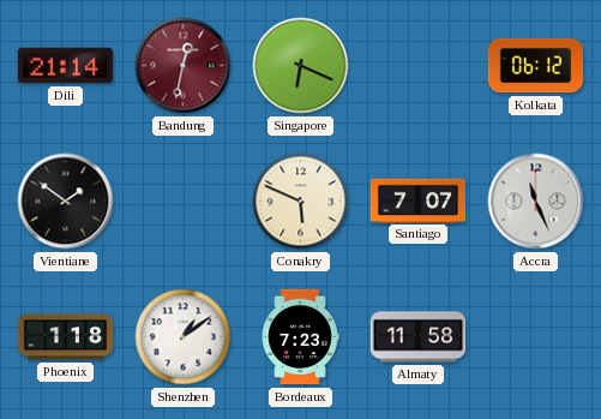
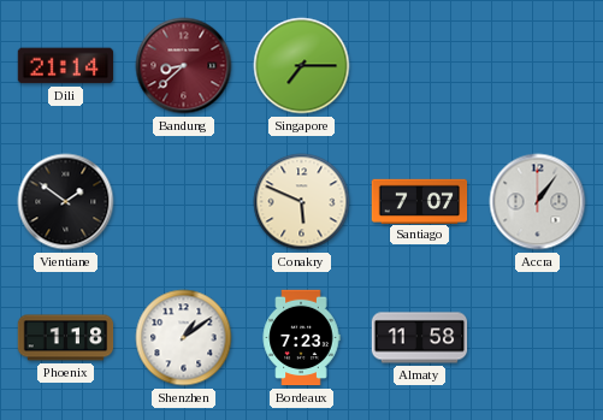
Bandung: 12:32 -> 8:38
Singapore: 6:19 -> 7:15
Kolkata: 06:12 -> none
Accra: 11:26 -> 1:06
